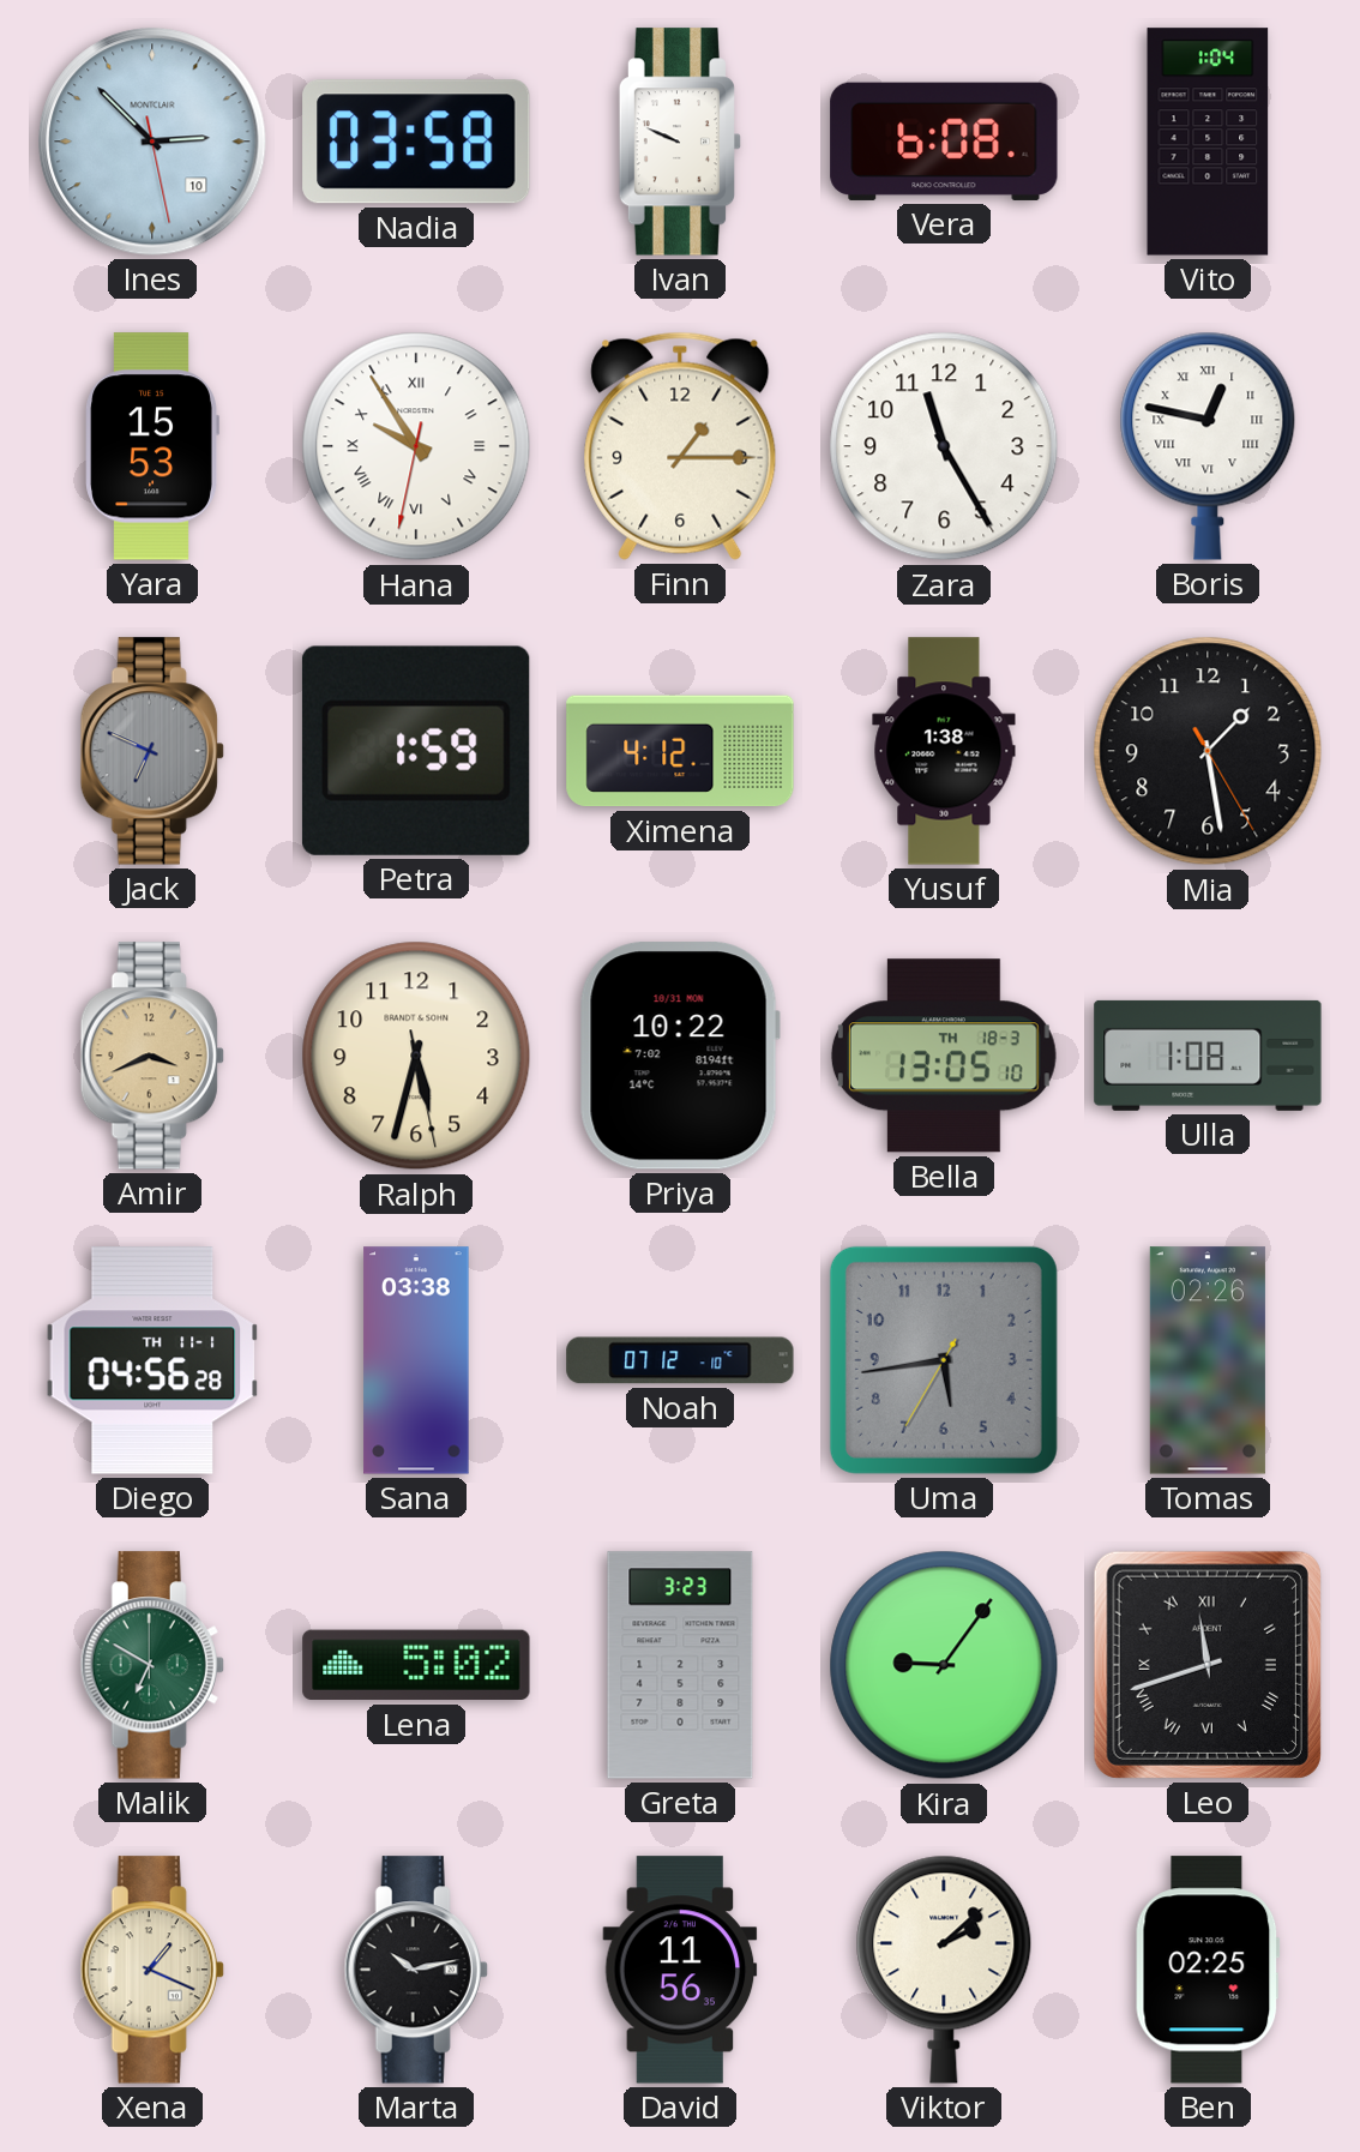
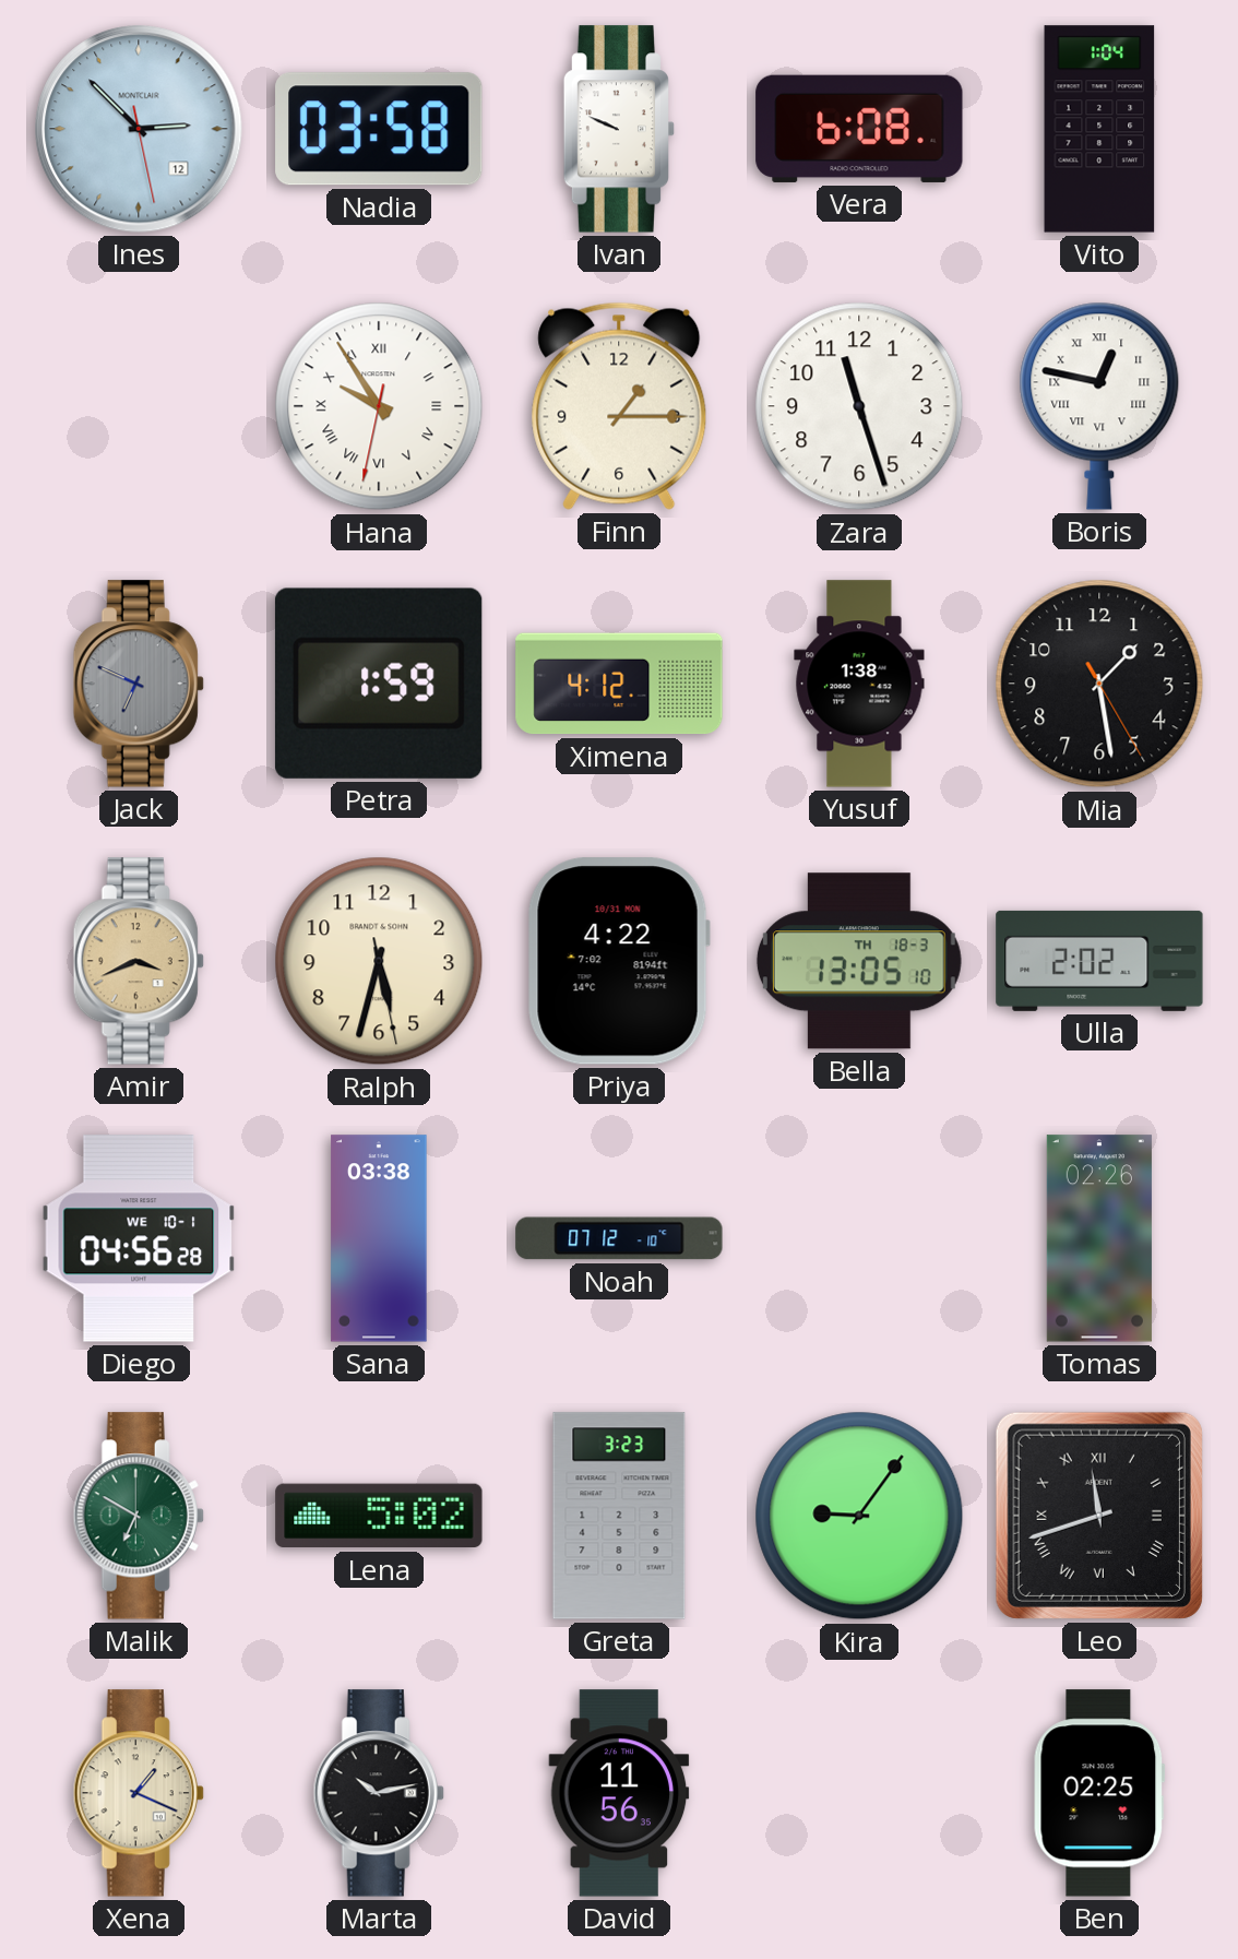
Ines date: 10 -> 12
Yara: 15:53 -> none
Zara: 11:25 -> 11:27
Priya: 10:22 -> 4:22
Ulla: 1:08 -> 2:02
Diego date: TH 11-1 -> WE 10-1
Uma: 5:43 -> none
Viktor: 2:08 -> none
